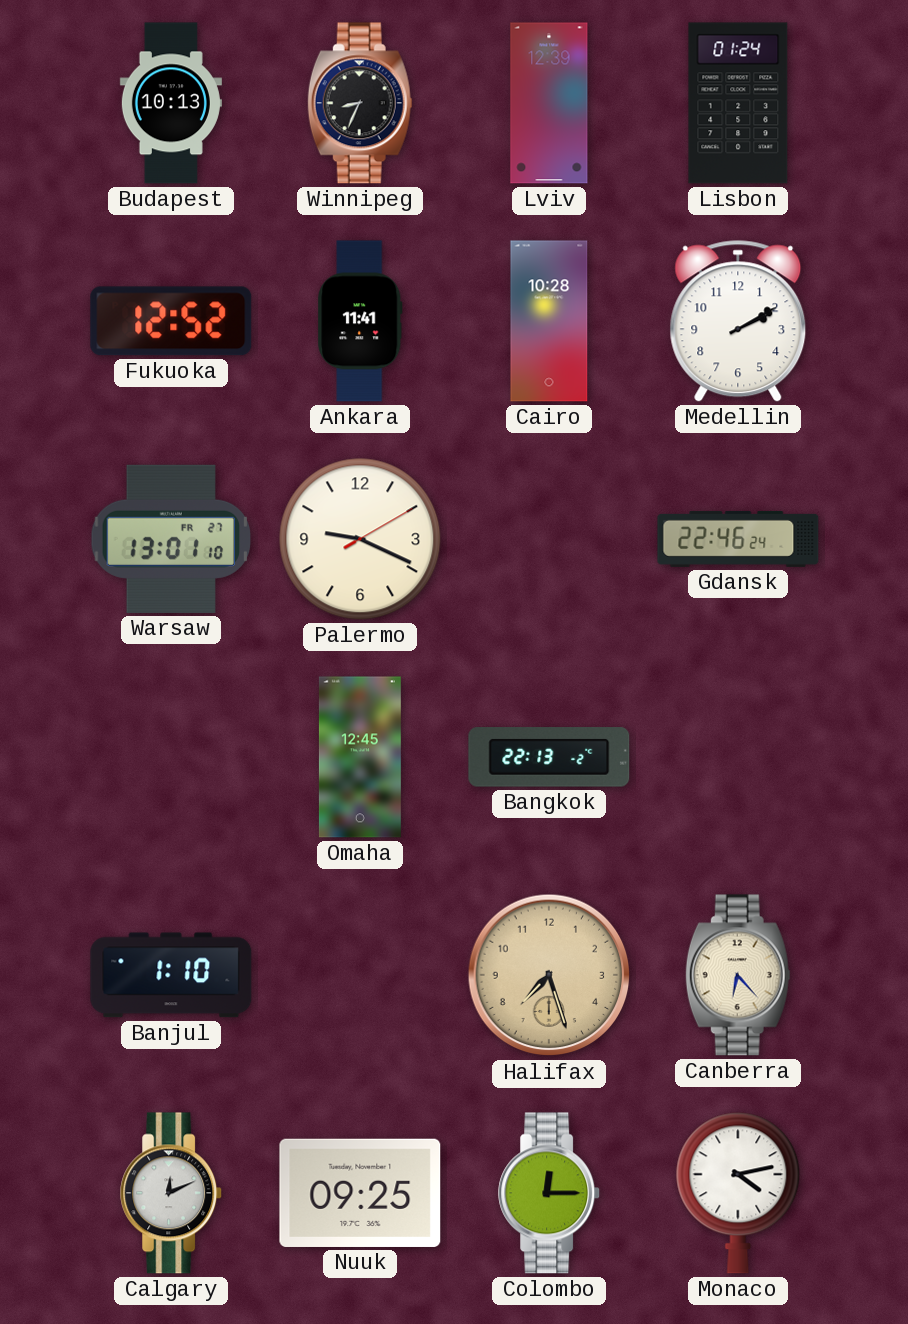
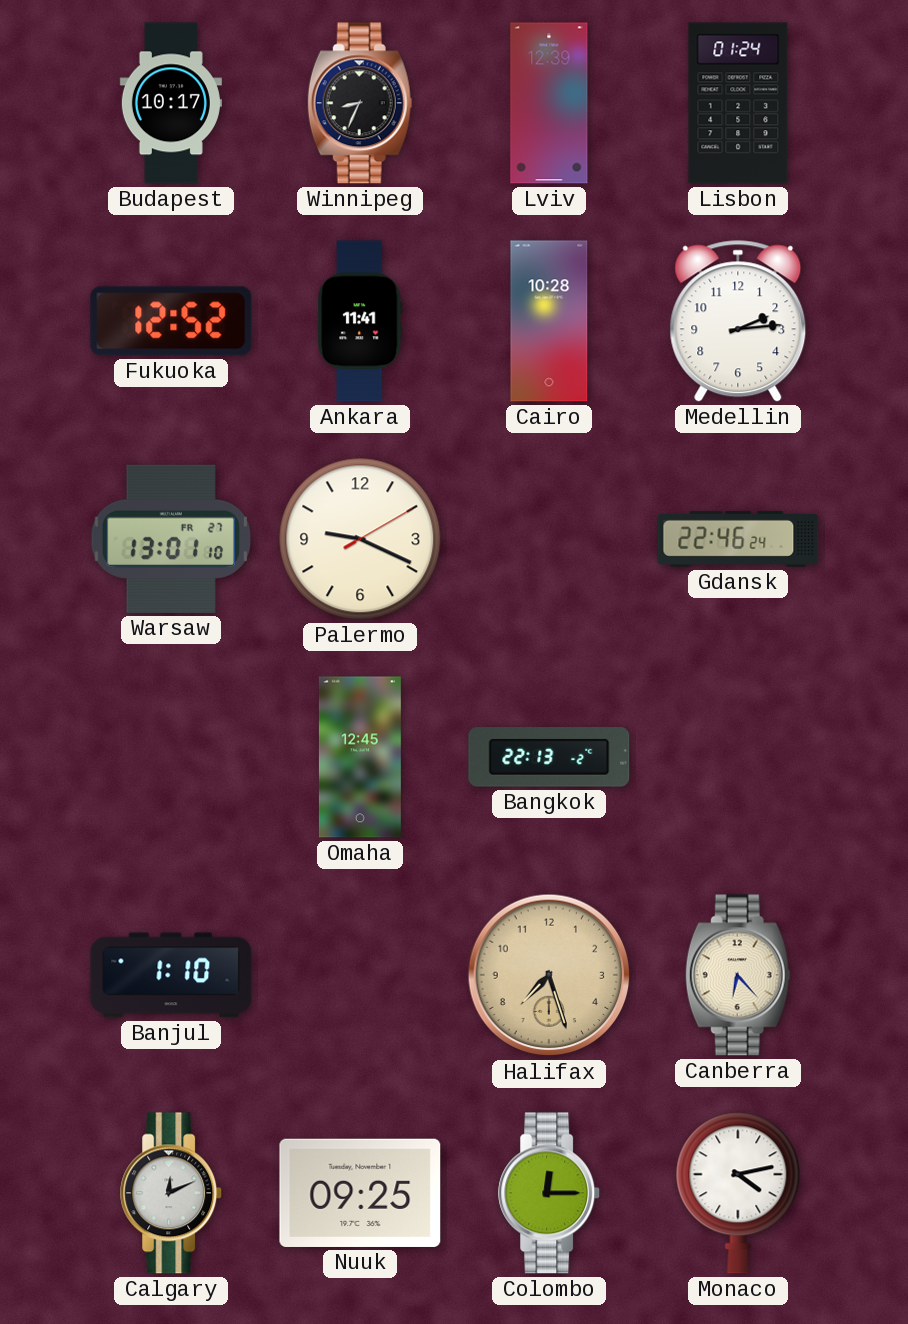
Budapest: 10:13 -> 10:17
Medellin: 2:10 -> 2:14
